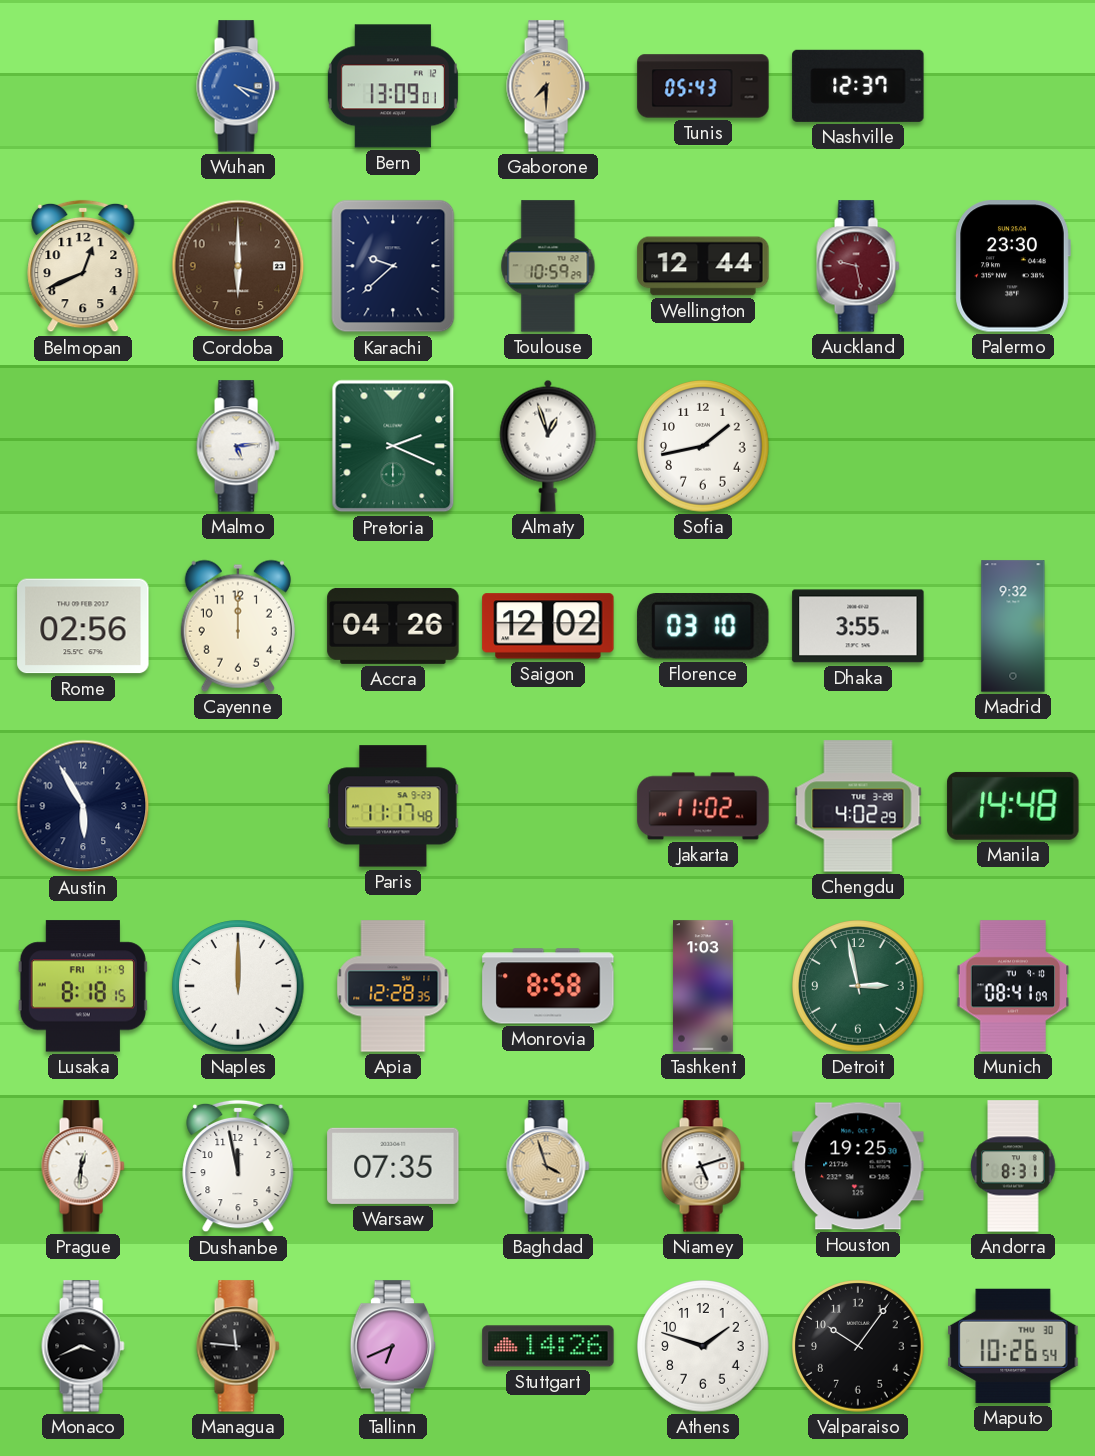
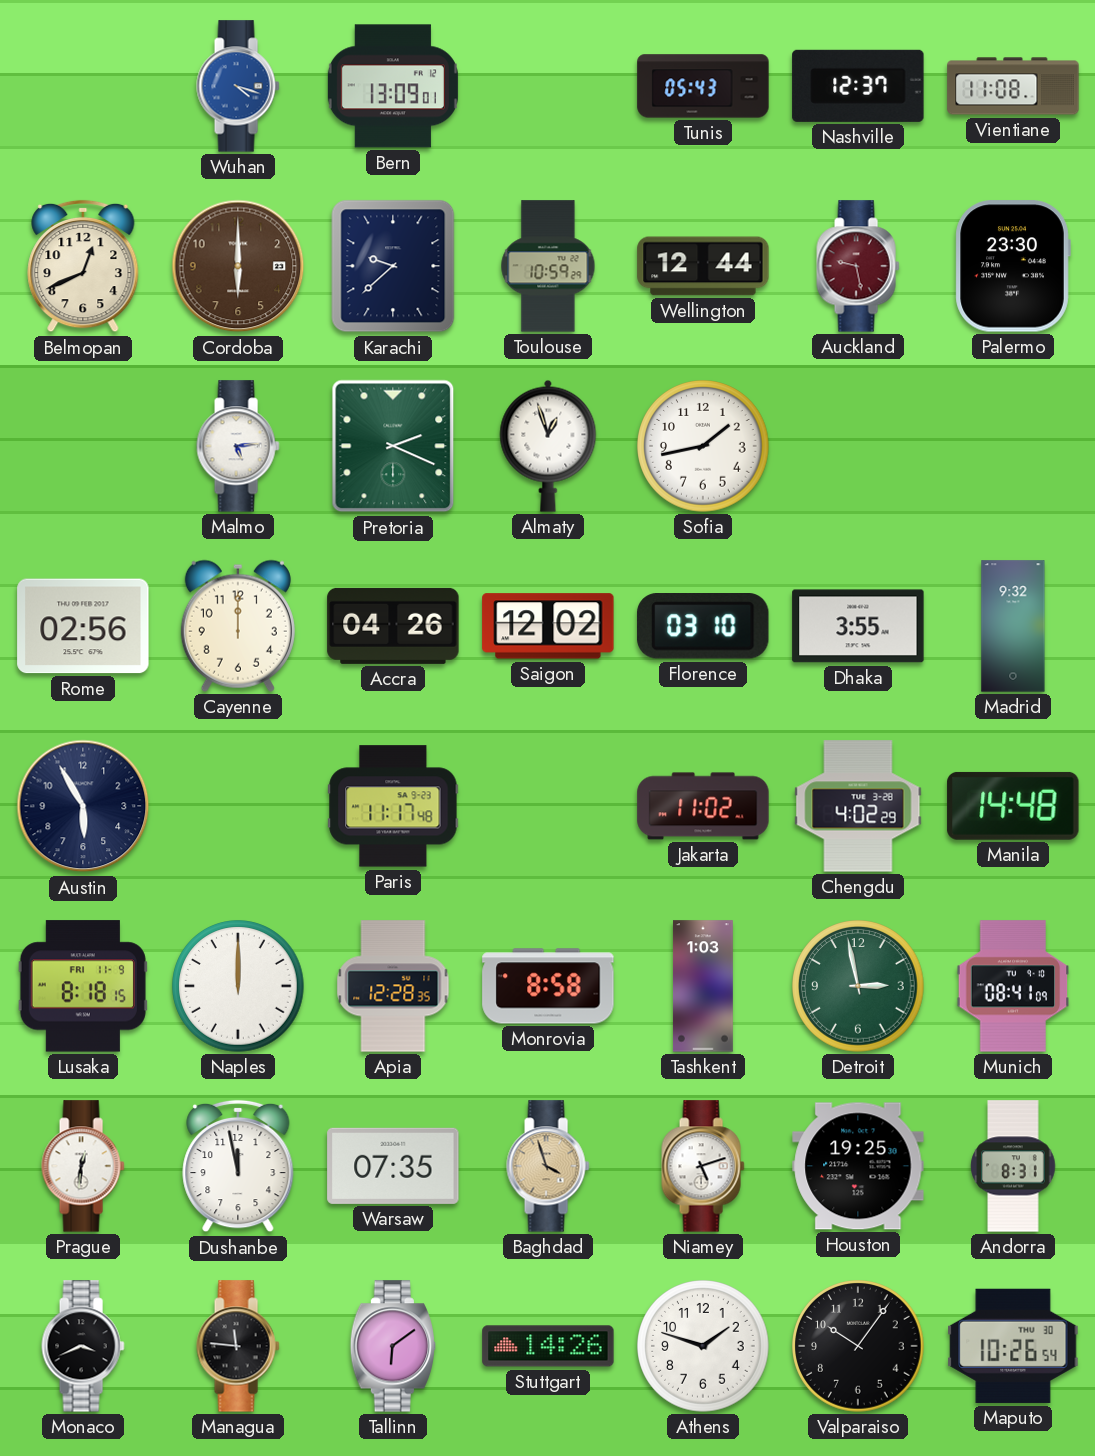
Gaborone: 7:30 -> none
Vientiane: none -> 11:08
Tallinn: 6:41 -> 6:09
